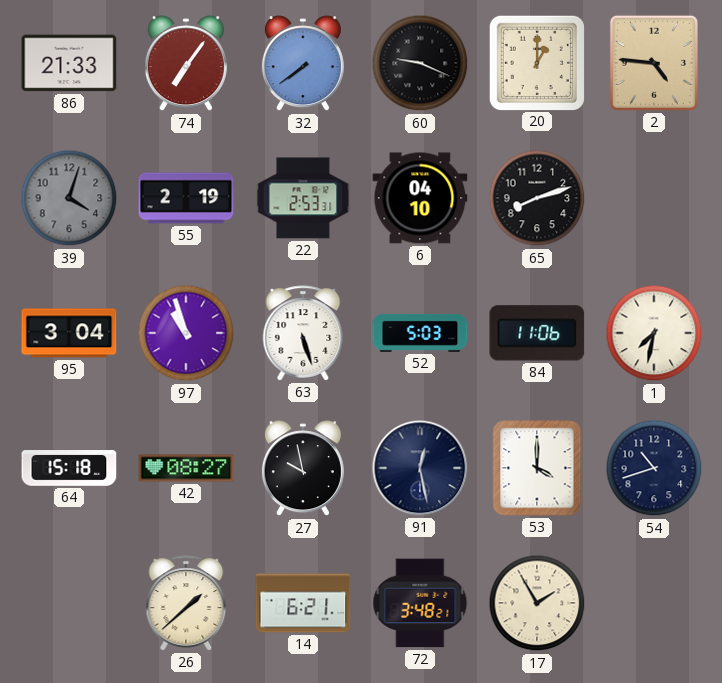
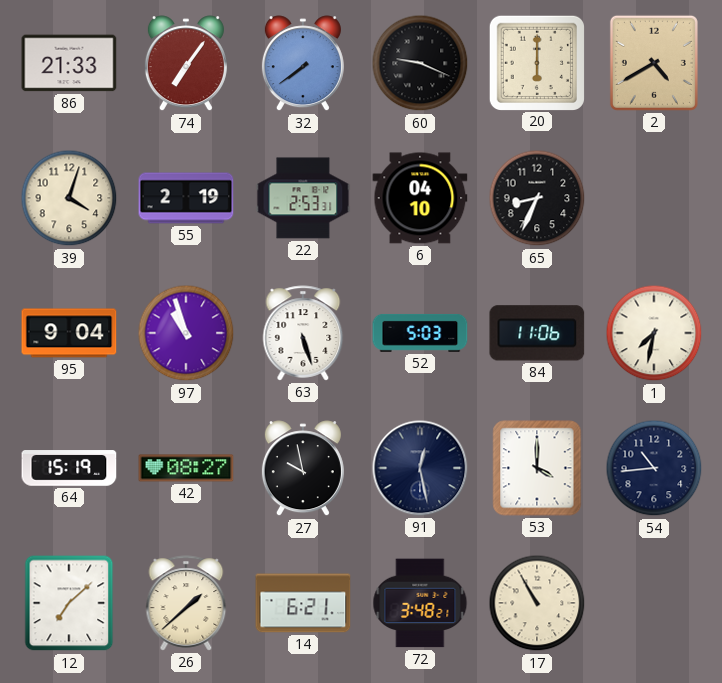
20: 1:00 -> 6:00
2: 4:46 -> 4:40
39 dial: grey -> cream
65: 8:12 -> 8:34
95: 3:04 -> 9:04
64: 15:18 -> 15:19
54: 10:42 -> 10:44
12: none -> 7:08
17: 1:55 -> 10:55
